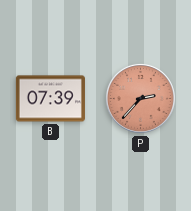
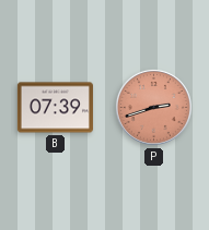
P: 2:37 -> 2:42
